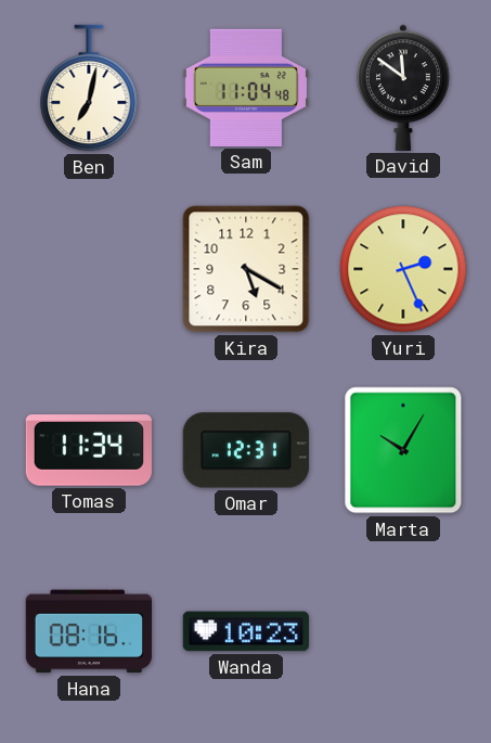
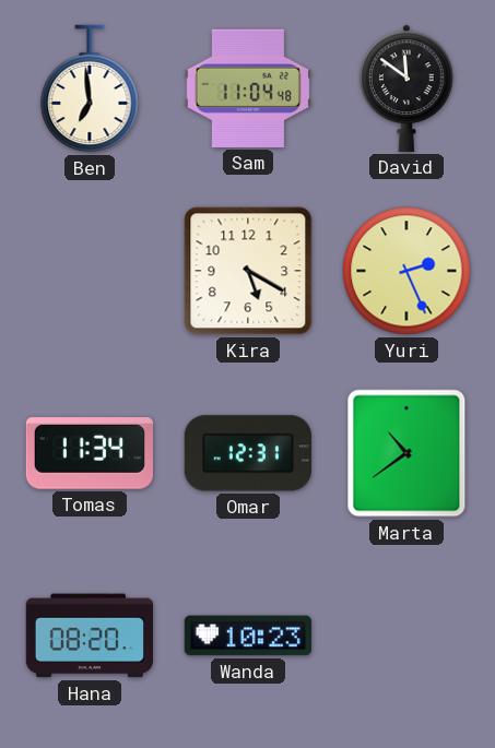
Ben: 7:02 -> 6:59
Marta: 10:05 -> 10:39
Hana: 08:16 -> 08:20
